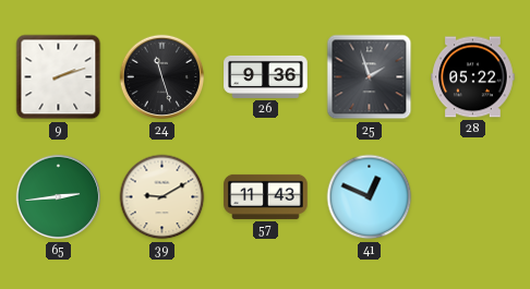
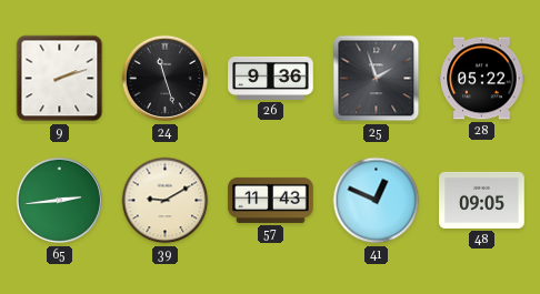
48: none -> 09:05
